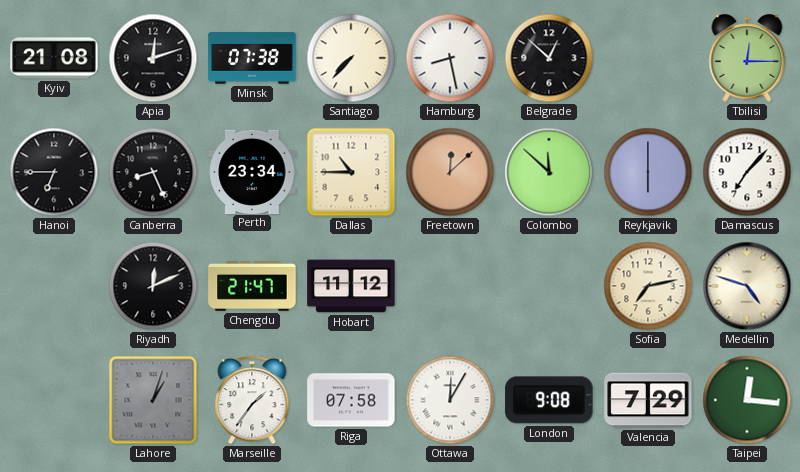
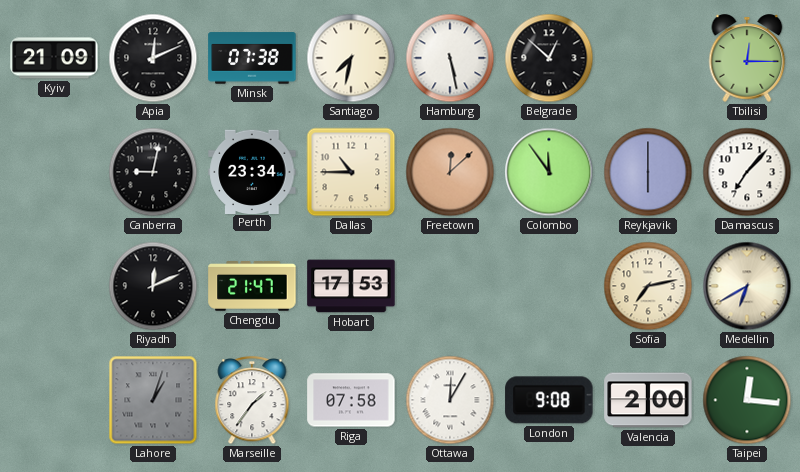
Kyiv: 21:08 -> 21:09
Apia: 12:12 -> 12:11
Santiago: 7:37 -> 7:32
Hamburg: 8:28 -> 5:28
Hanoi: 6:45 -> none
Canberra: 8:26 -> 9:02
Colombo: 11:52 -> 11:54
Hobart: 11:12 -> 17:53
Medellin: 4:48 -> 6:40
Valencia: 7:29 -> 2:00
